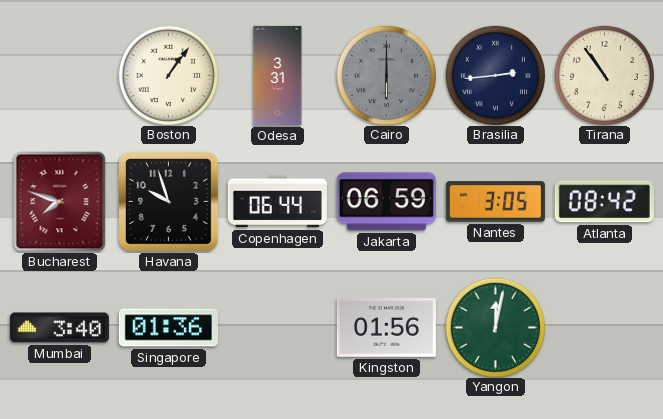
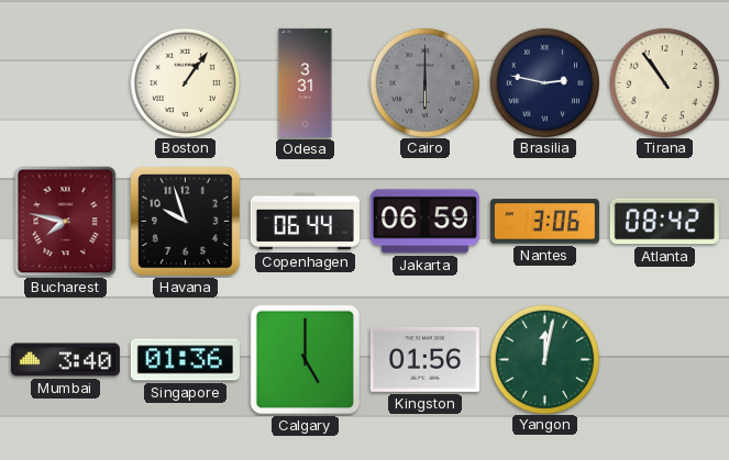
Brasilia: 2:44 -> 2:47
Bucharest: 7:48 -> 7:47
Nantes: 3:05 -> 3:06
Calgary: none -> 5:00
